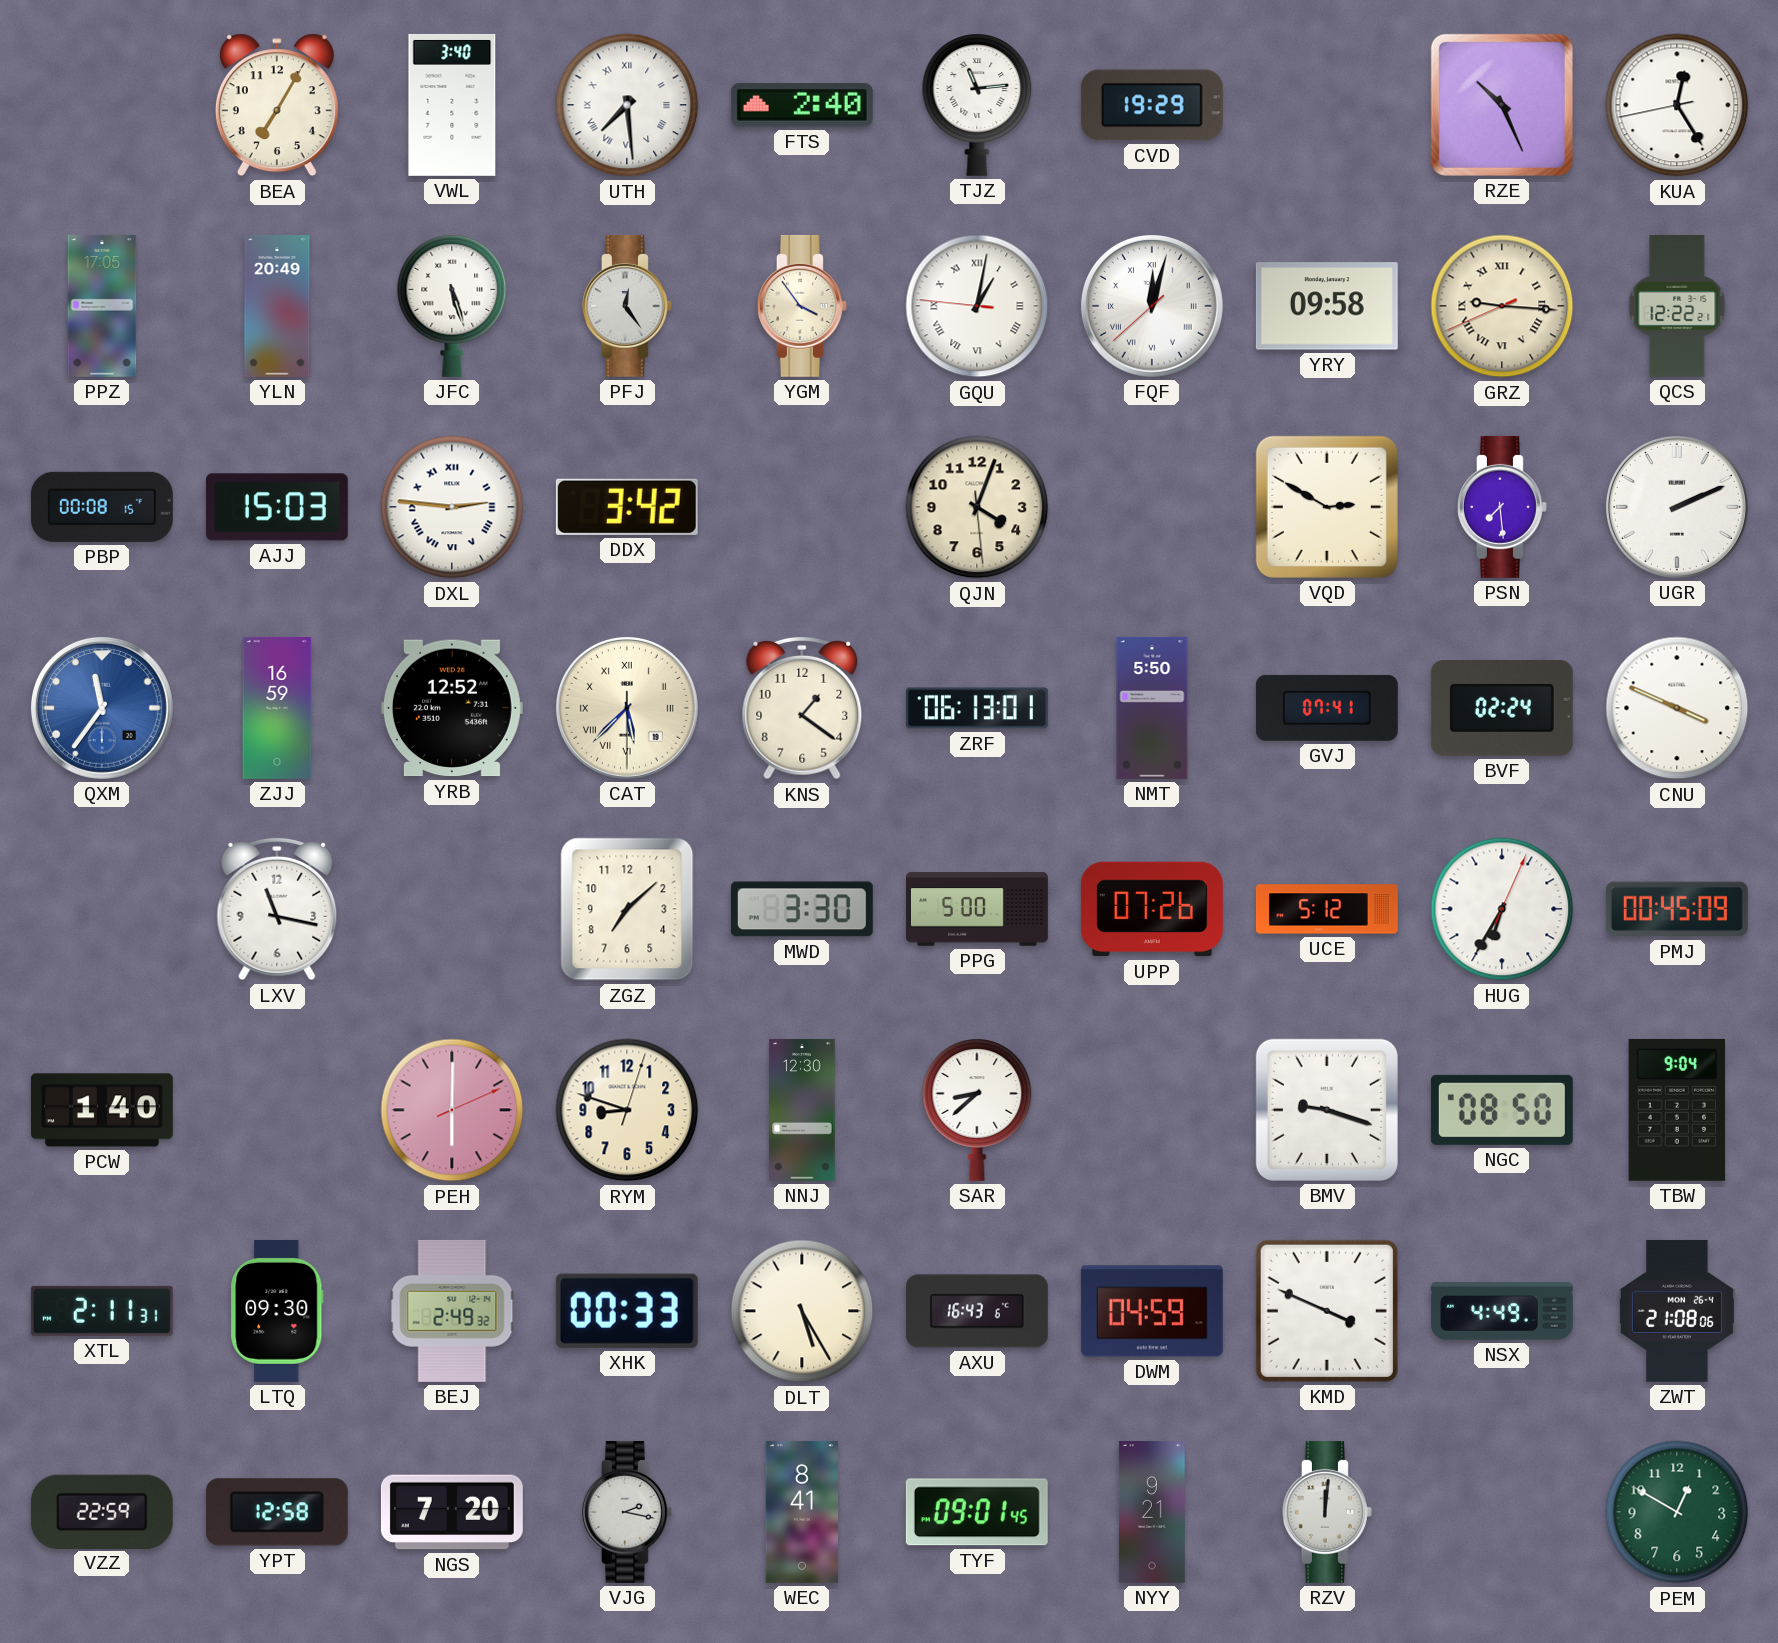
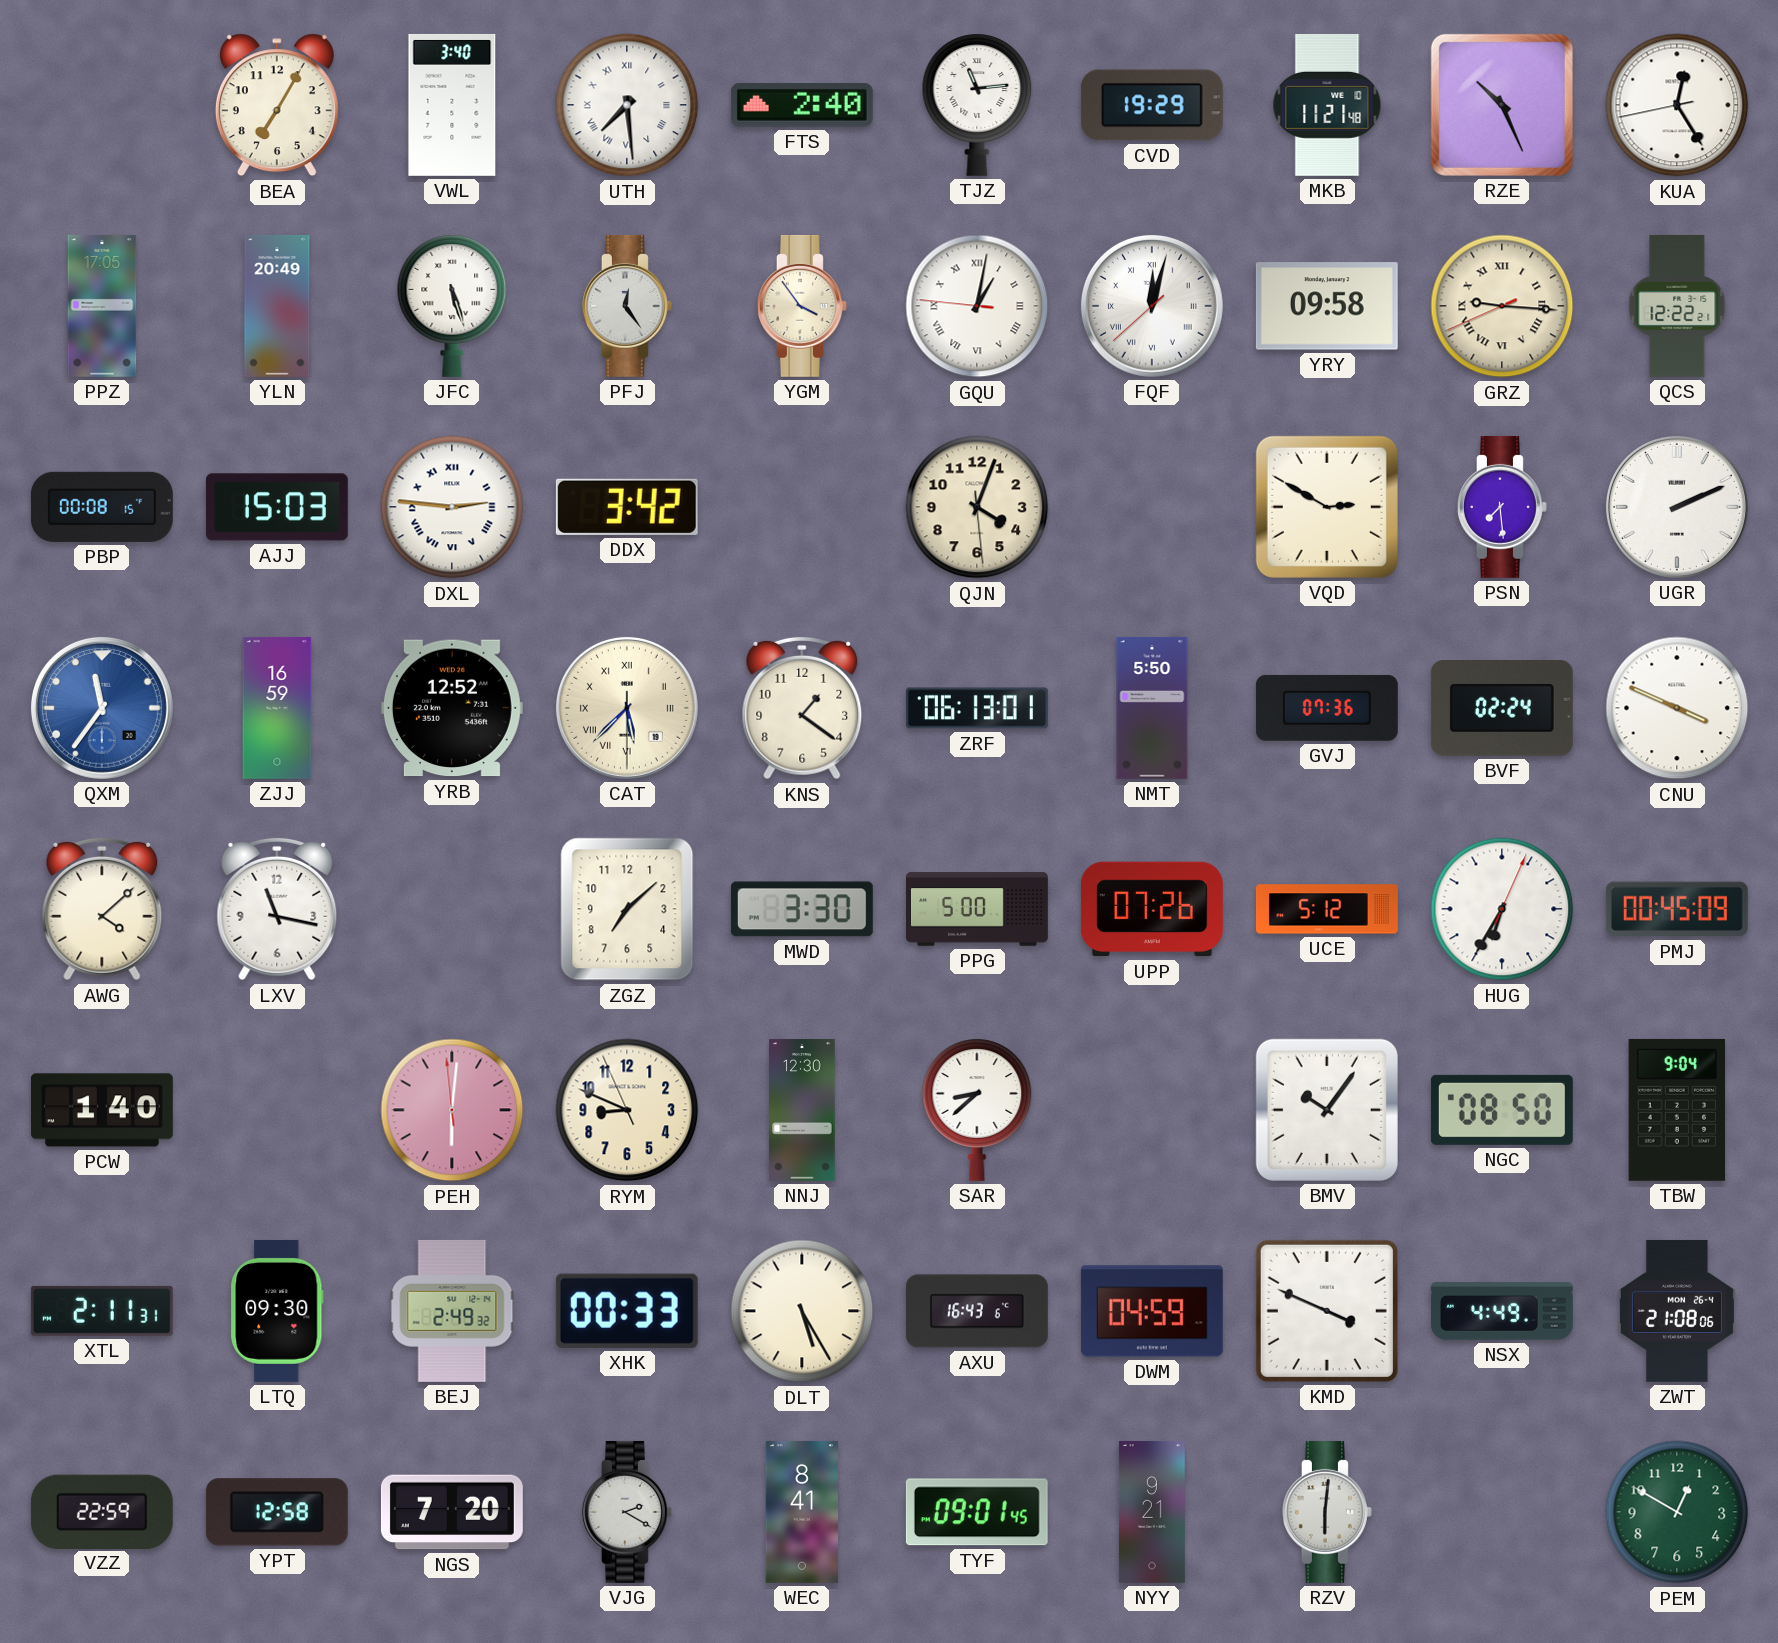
MKB: none -> 11:21
GVJ: 07:41 -> 07:36
AWG: none -> 4:08
PEH: 6:00:11 -> 6:00:59
RYM: 8:48:03 -> 8:48:56
BMV: 9:18 -> 10:06
VJG: 2:17 -> 2:20
RZV: 12:01 -> 6:01
